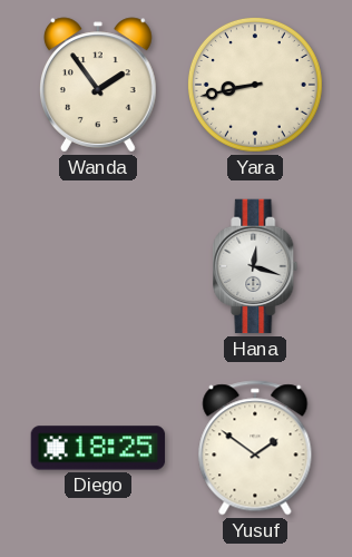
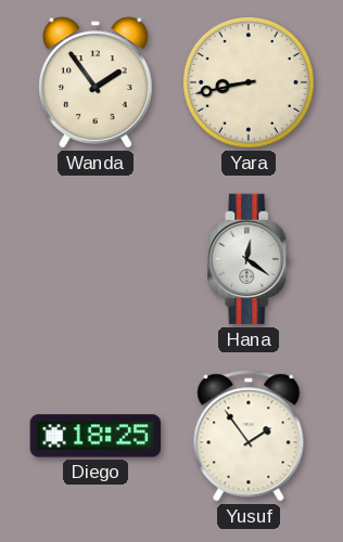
Hana: 12:18 -> 12:21
Yusuf: 1:51 -> 1:54
